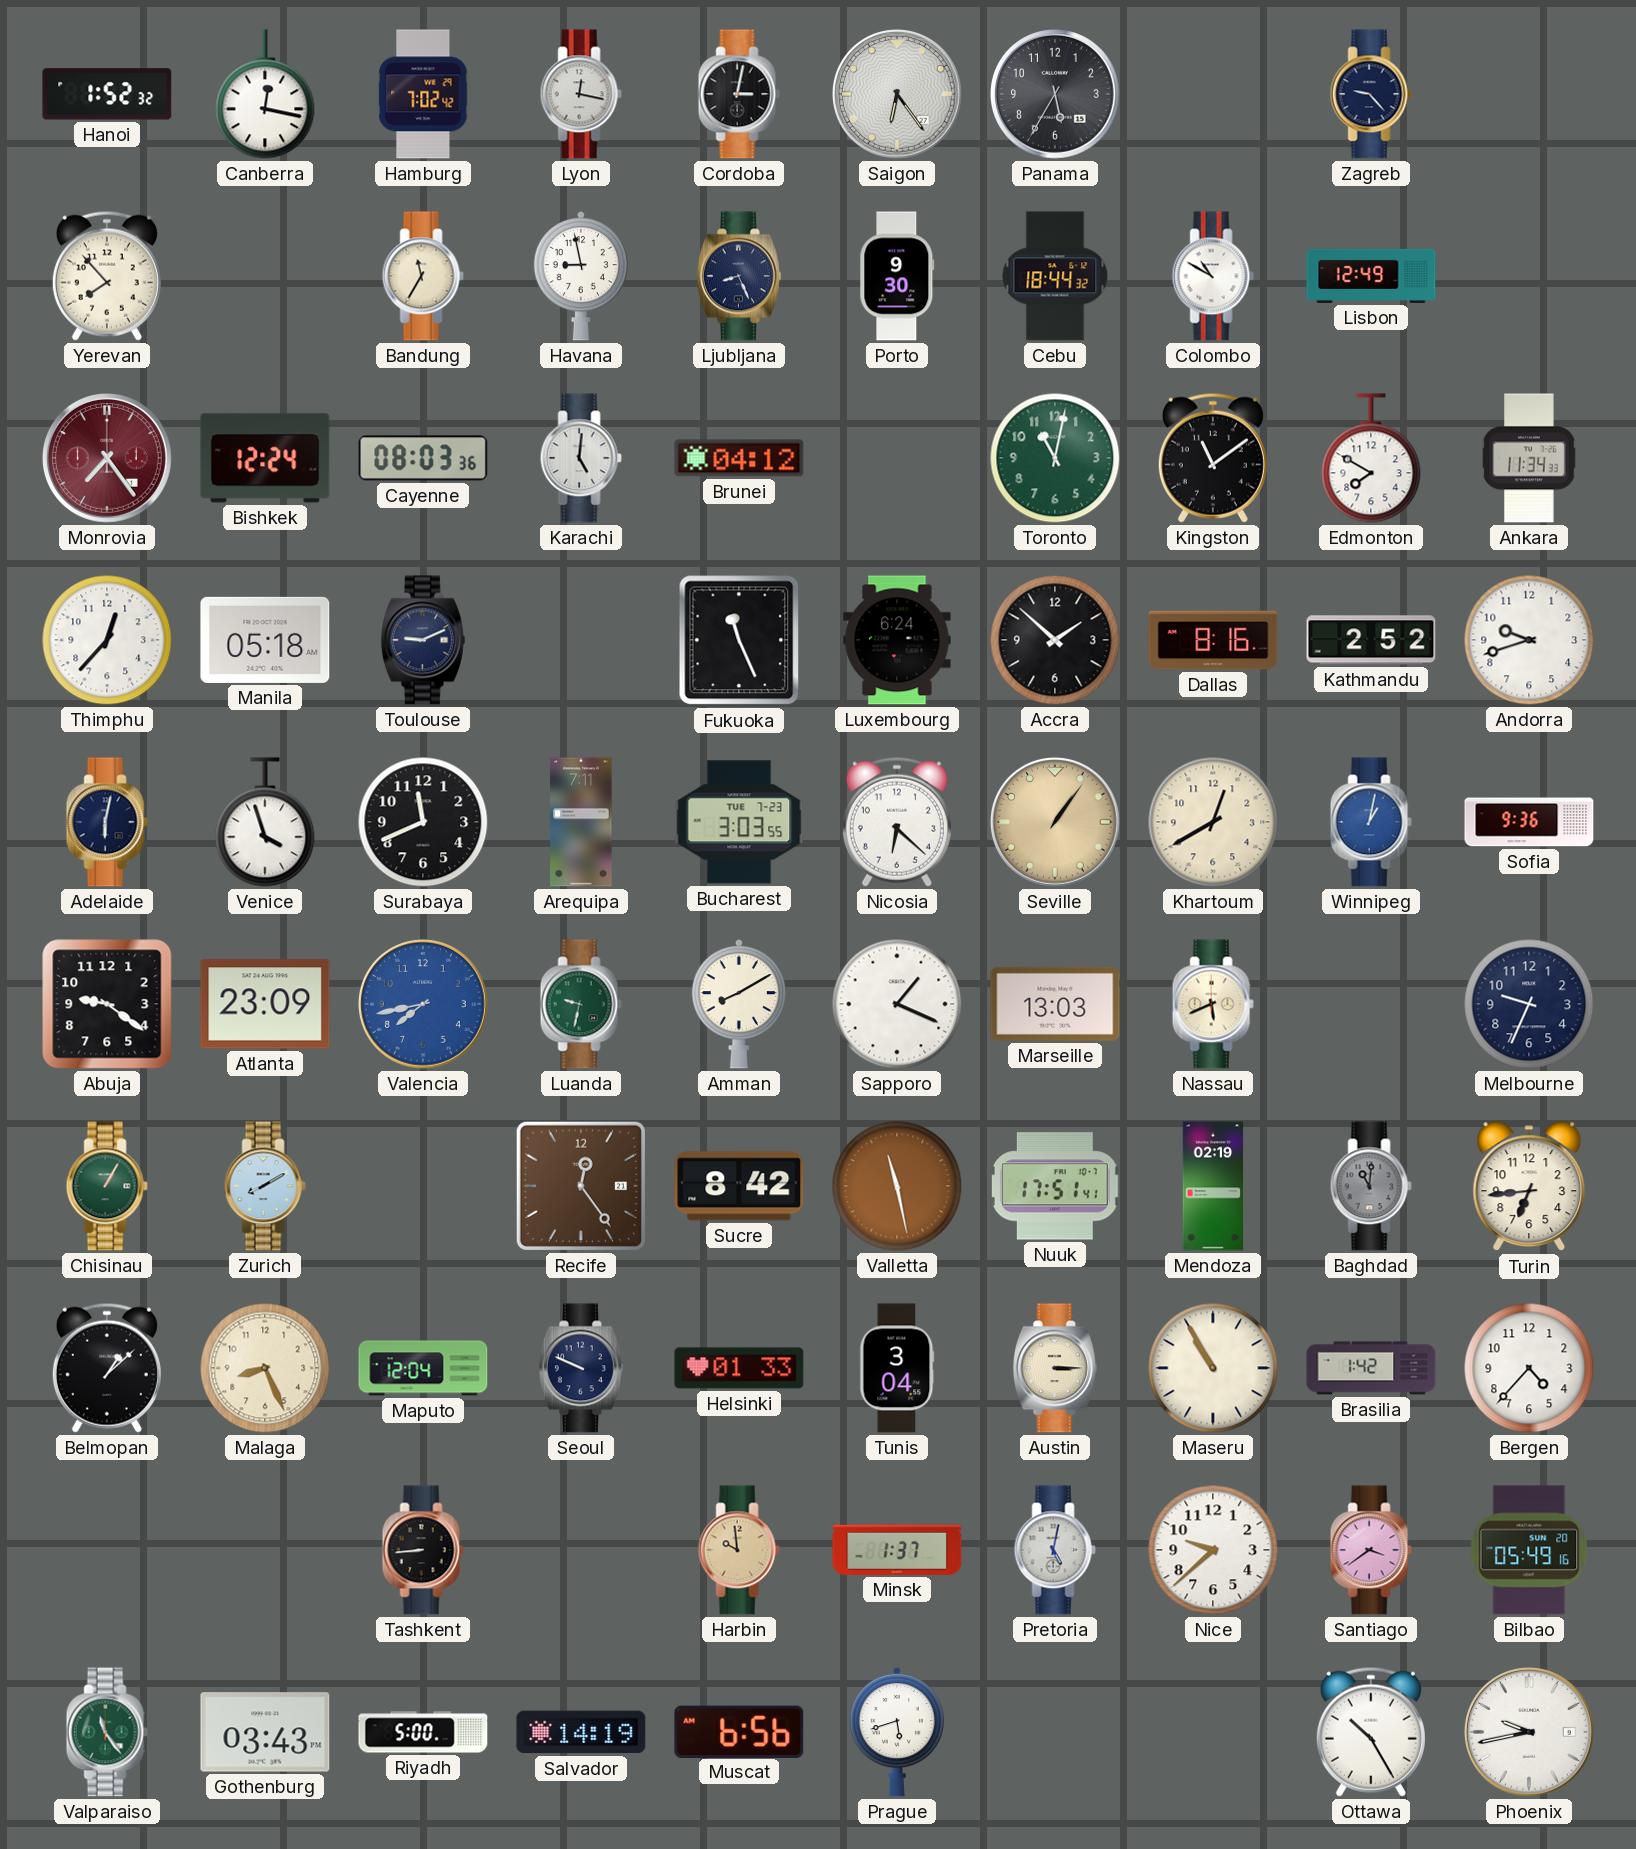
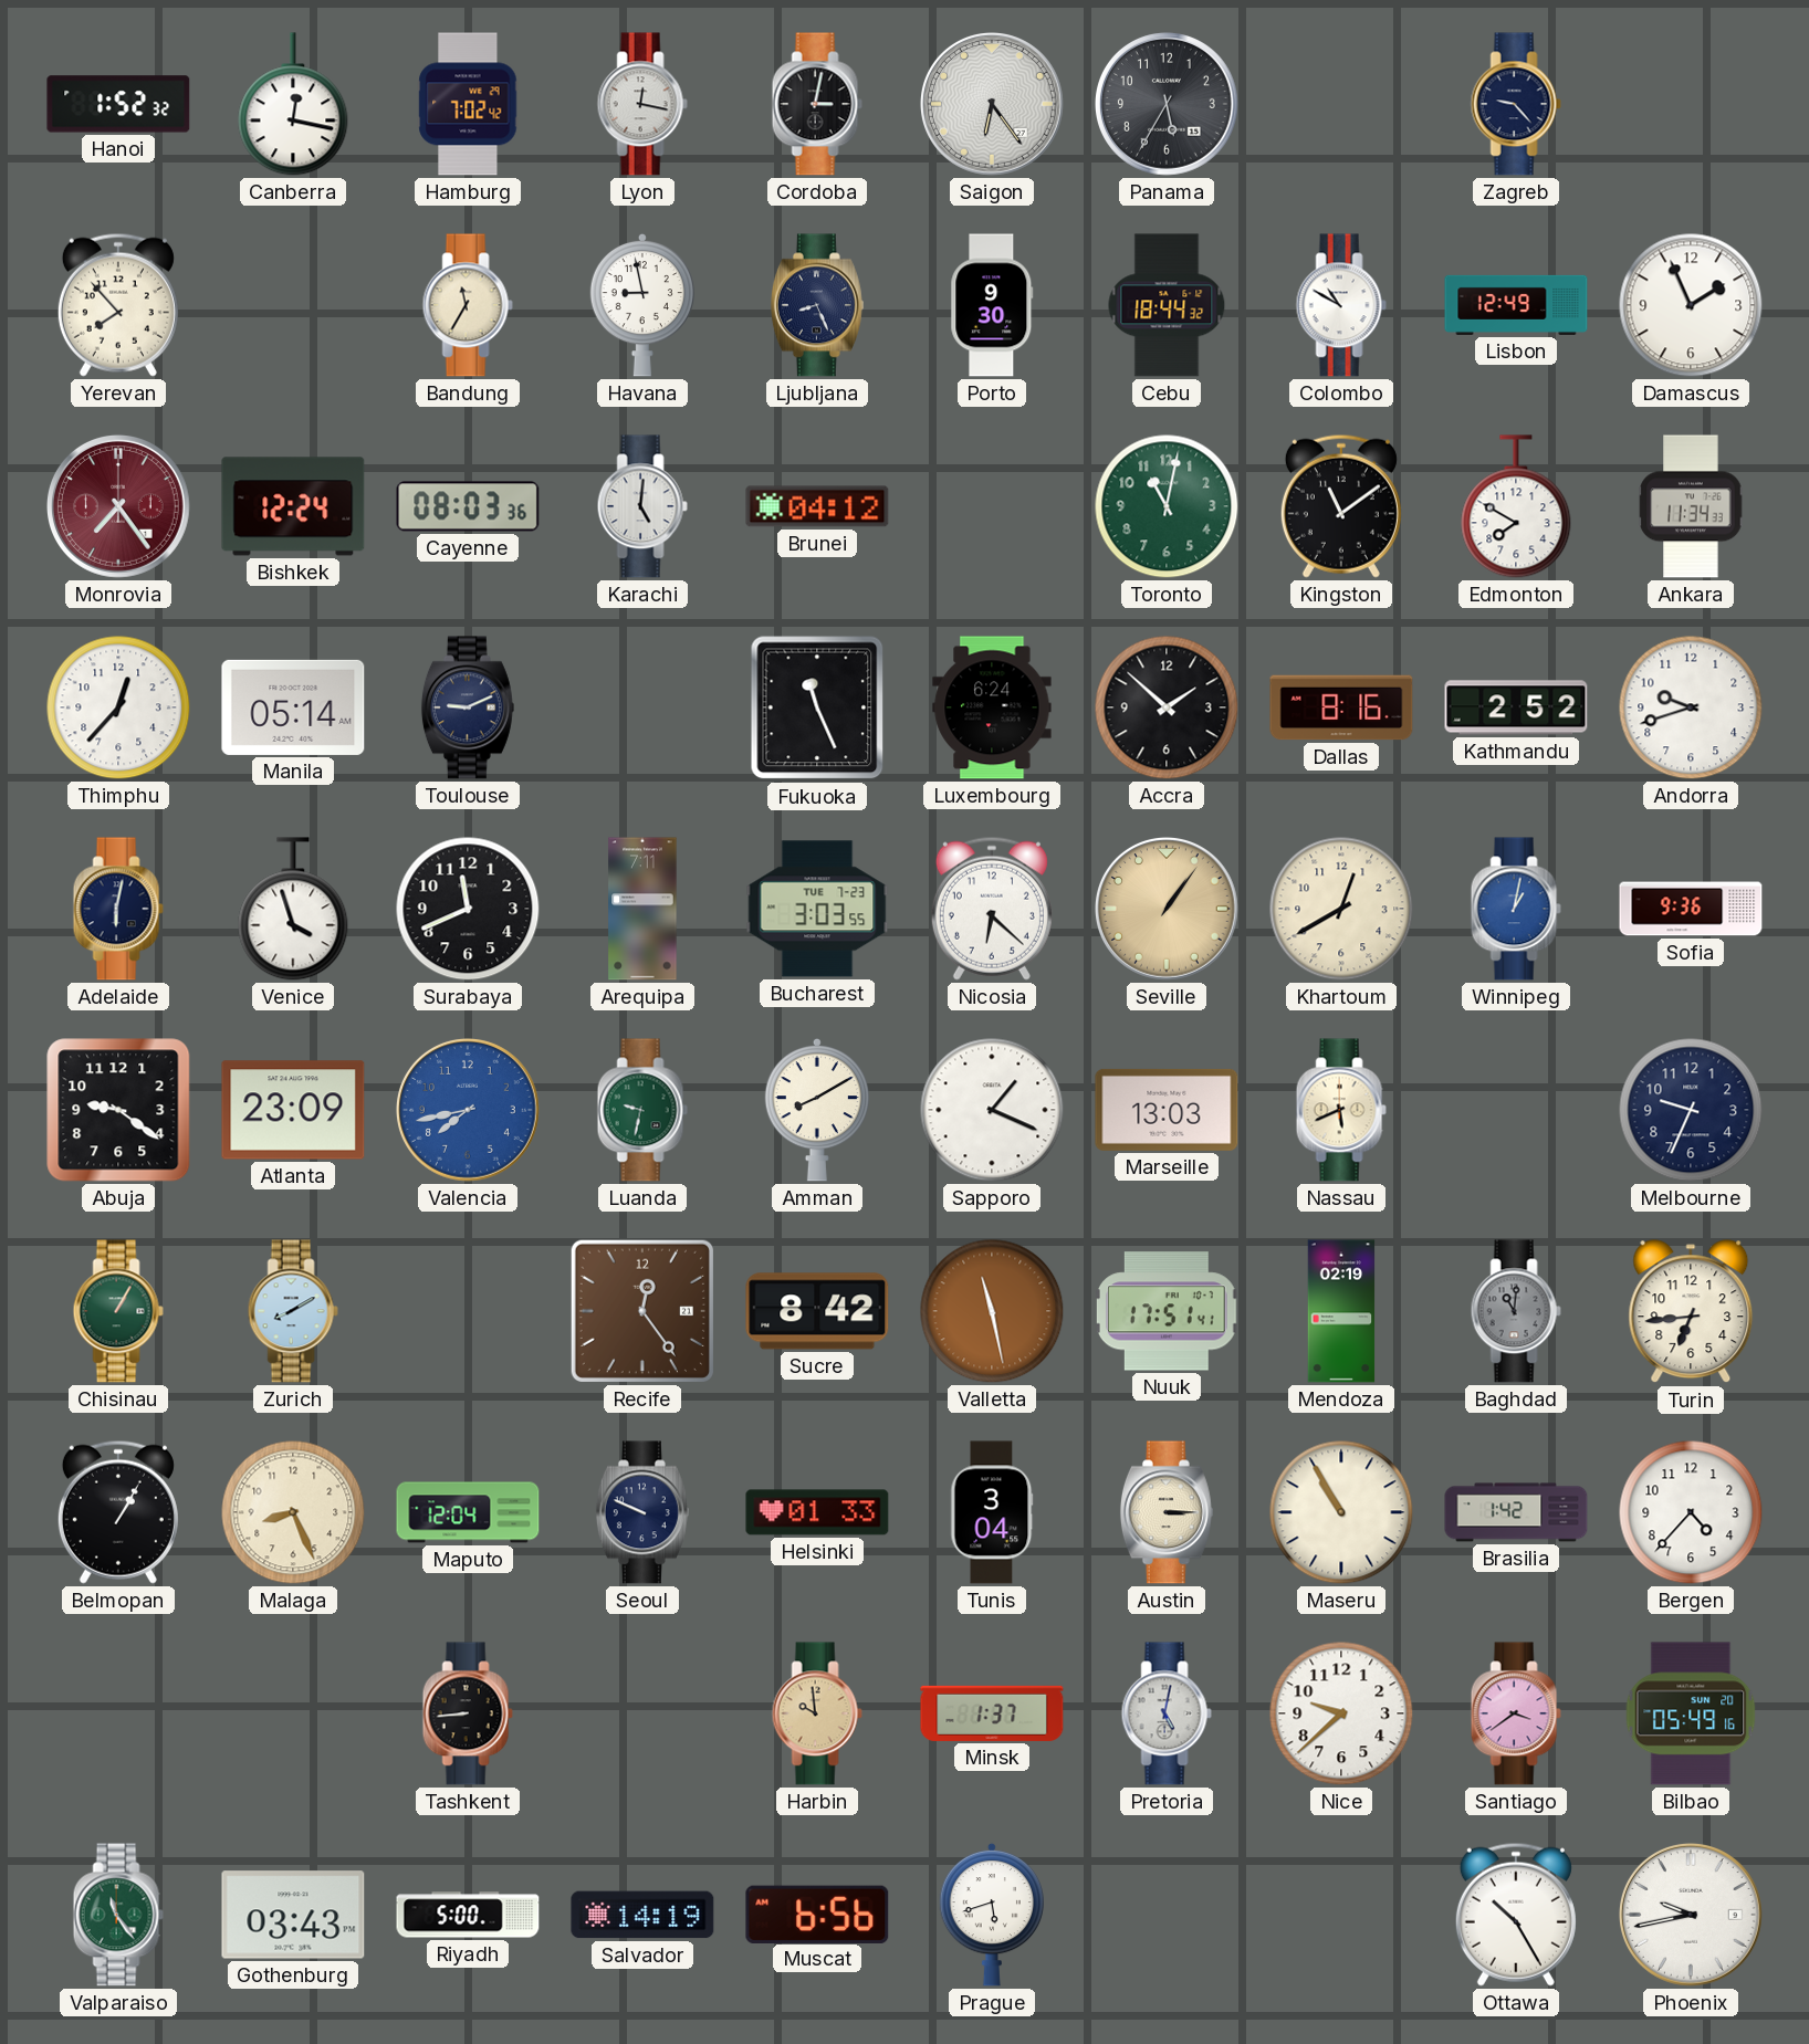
Damascus: none -> 1:56
Manila: 05:18 -> 05:14
Belmopan: 1:08 -> 1:05
